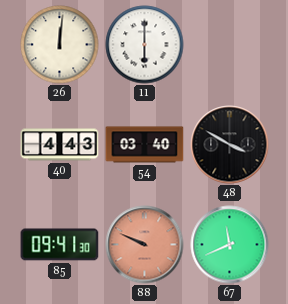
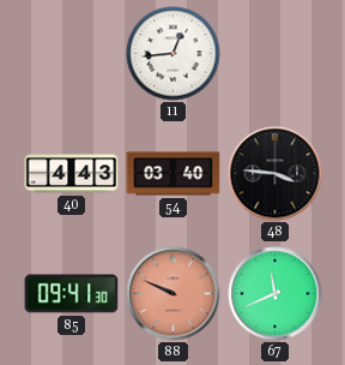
26: 12:01 -> none
11: 6:00 -> 12:44
48: 3:50 -> 3:46
